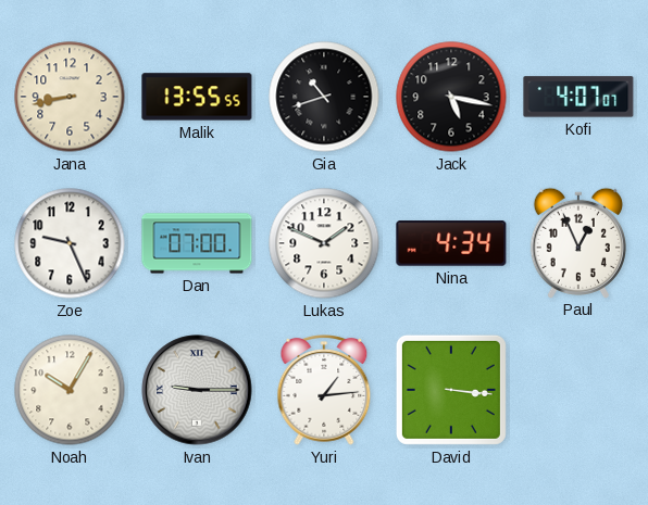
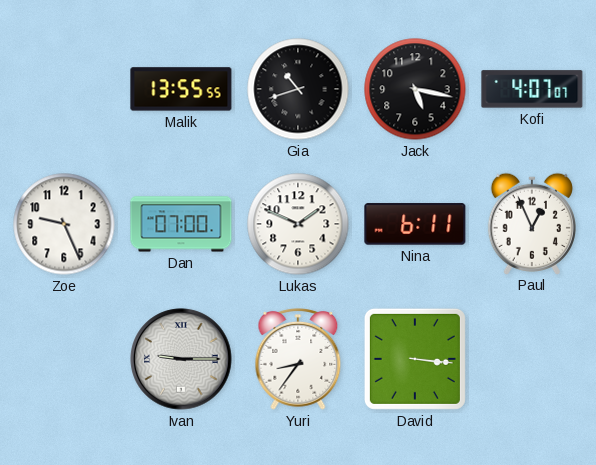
Jana: 8:43 -> none
Nina: 4:34 -> 6:11
Noah: 10:05 -> none
Yuri: 1:14 -> 8:36
